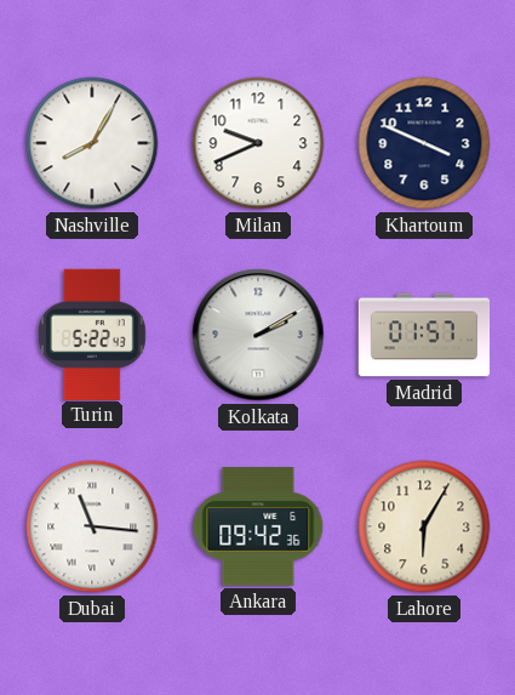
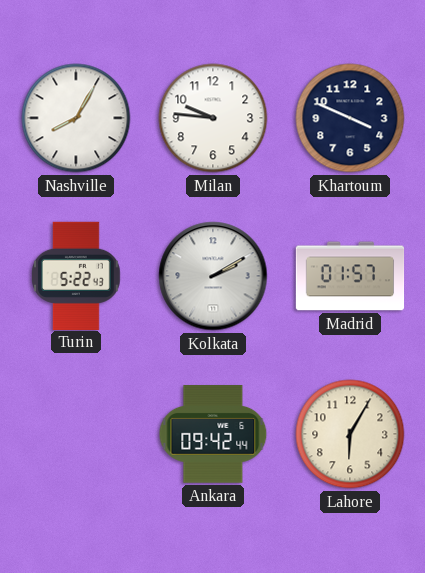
Milan: 9:41 -> 9:46
Dubai: 11:16 -> none
Ankara: 09:42:36 -> 09:42:44
